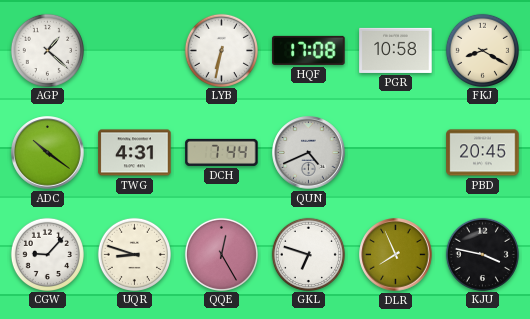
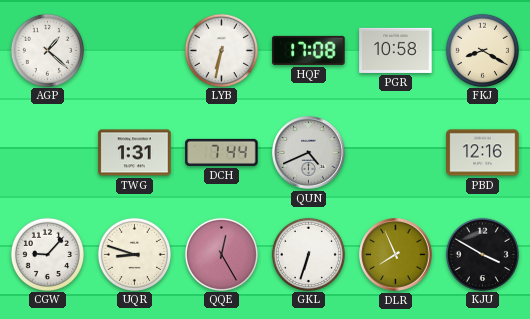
ADC: 10:21 -> none
TWG: 4:31 -> 1:31
PBD: 20:45 -> 12:16
GKL: 6:48 -> 6:33
KJU: 3:47 -> 3:50
